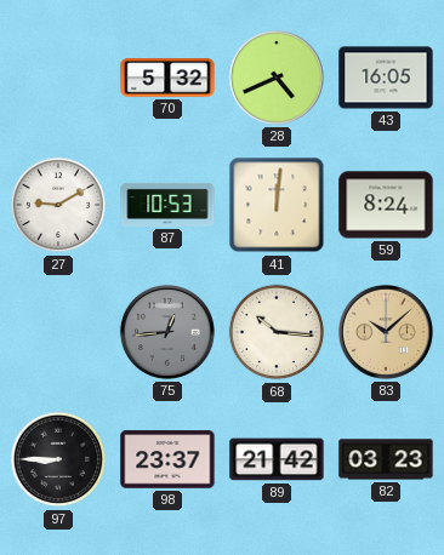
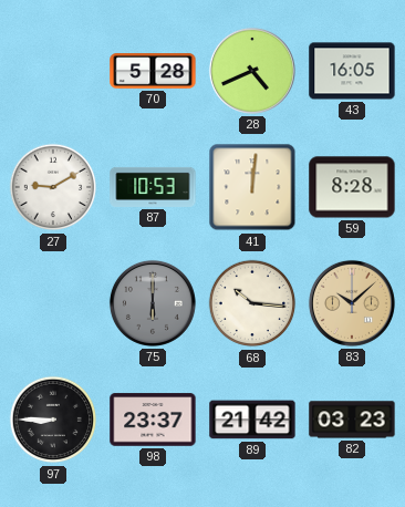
70: 5:32 -> 5:28
59: 8:24 -> 8:28
75: 12:44 -> 6:00
